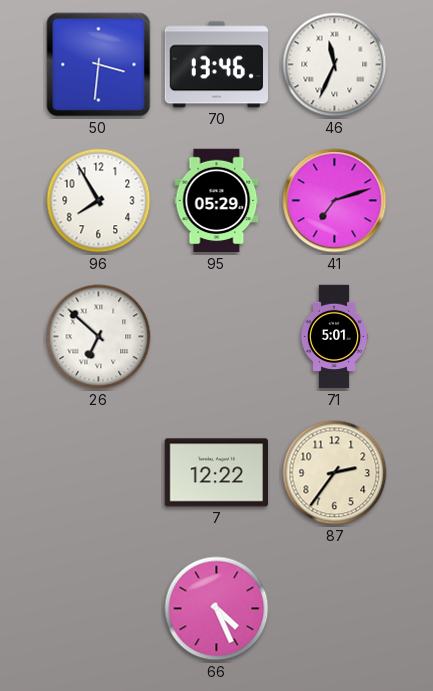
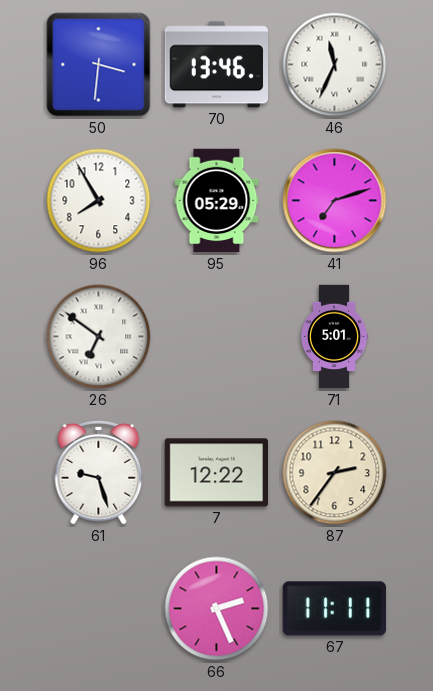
26: 6:52 -> 6:51
61: none -> 9:27
66: 4:26 -> 2:26
67: none -> 11:11
